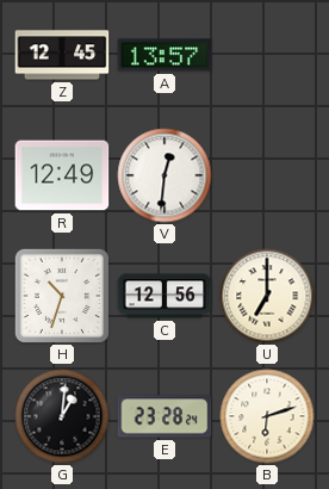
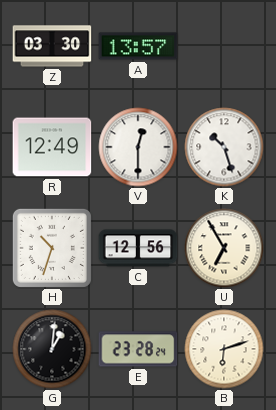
Z: 12:45 -> 03:30
V: 12:31 -> 12:30
K: none -> 10:27
U: 7:00 -> 6:55
